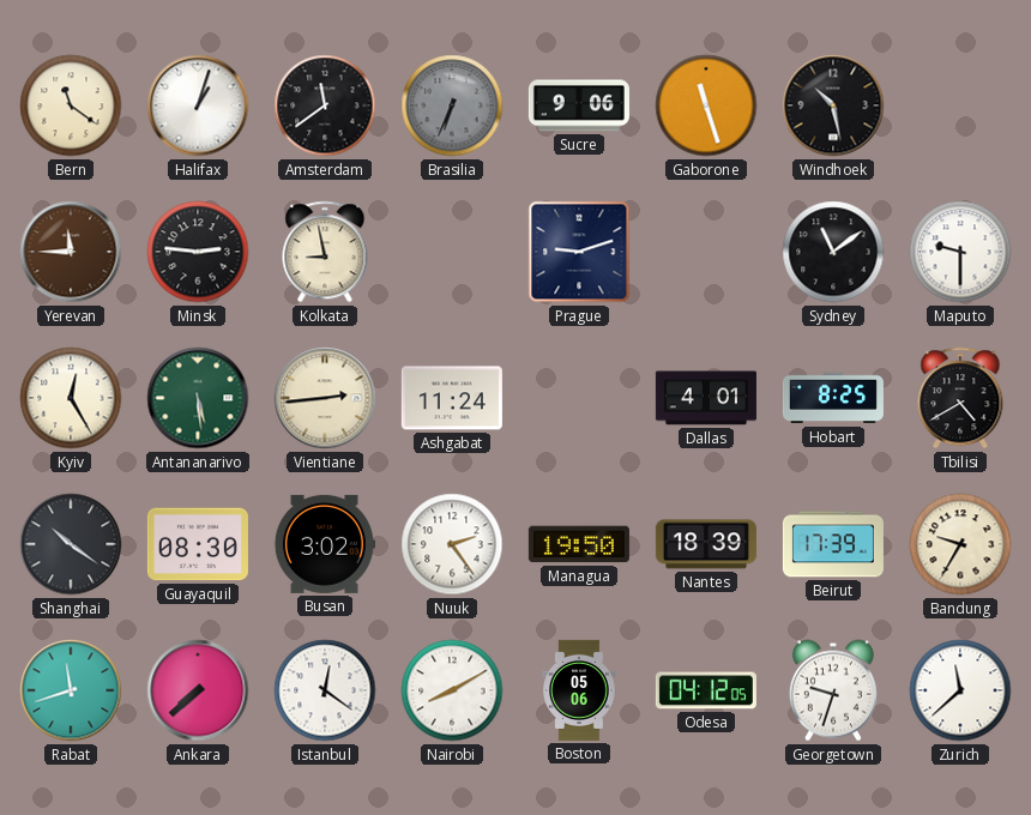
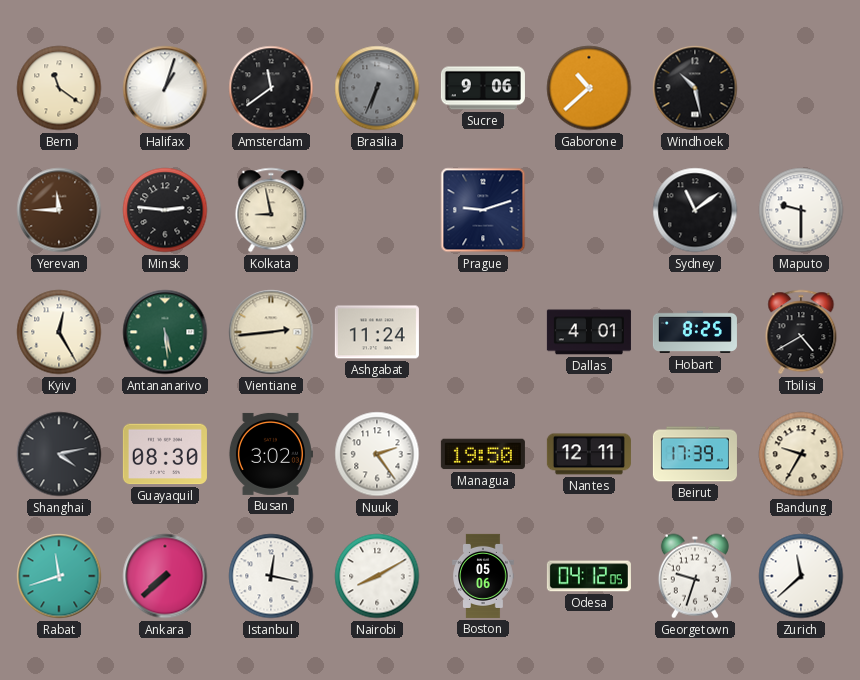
Gaborone: 11:27 -> 10:38
Shanghai: 10:21 -> 4:13
Nantes: 18:39 -> 12:11
Istanbul: 12:21 -> 12:17
